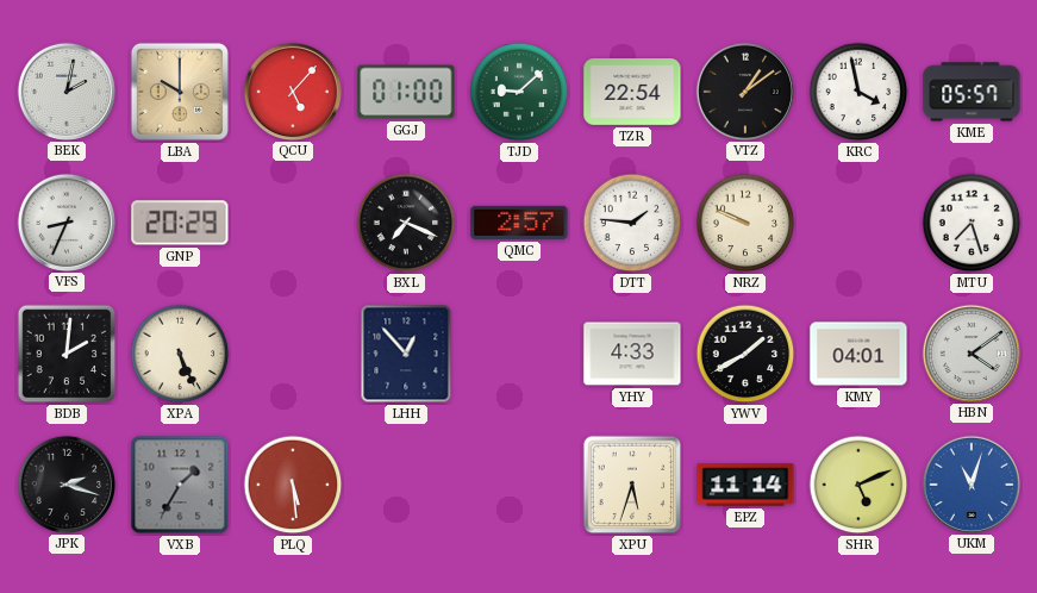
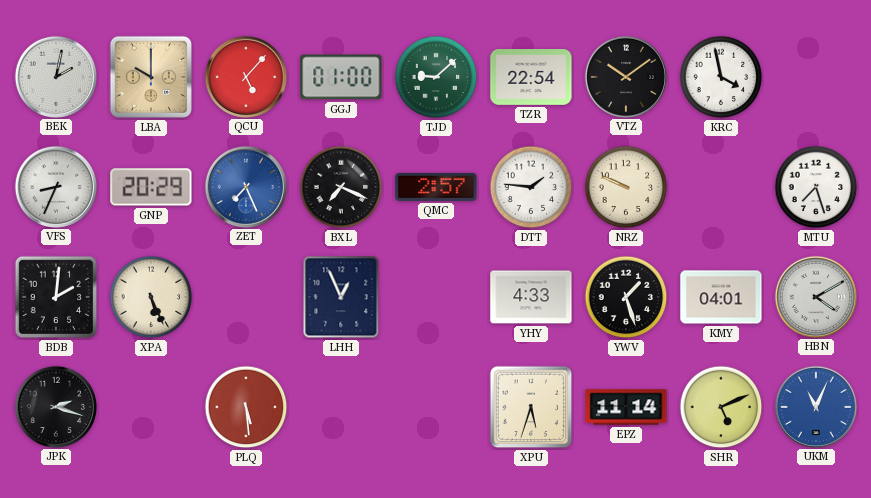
VTZ: 1:09 -> 10:09
KME: 05:57 -> none
ZET: none -> 7:26
LHH: 12:53 -> 12:56
YWV: 1:40 -> 1:27
HBN: 4:09 -> 4:10
VXB: 1:35 -> none
UKM: 11:03 -> 11:04
